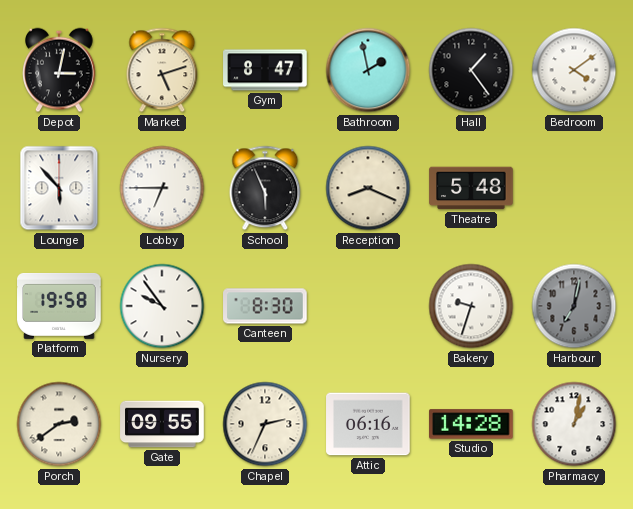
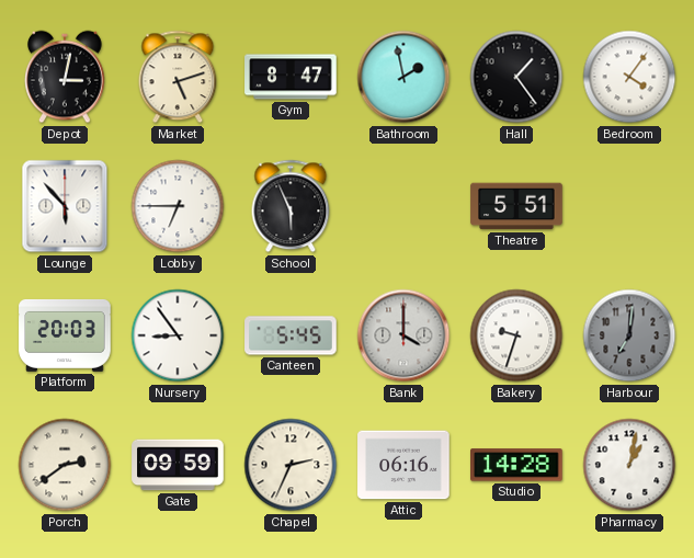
Bedroom: 4:09 -> 4:06
Reception: 8:19 -> none
Theatre: 5:48 -> 5:51
Platform: 19:58 -> 20:03
Nursery: 9:54 -> 8:54
Canteen: 8:30 -> 5:45
Bank: none -> 4:00
Harbour: 7:02 -> 7:01
Gate: 09:55 -> 09:59
